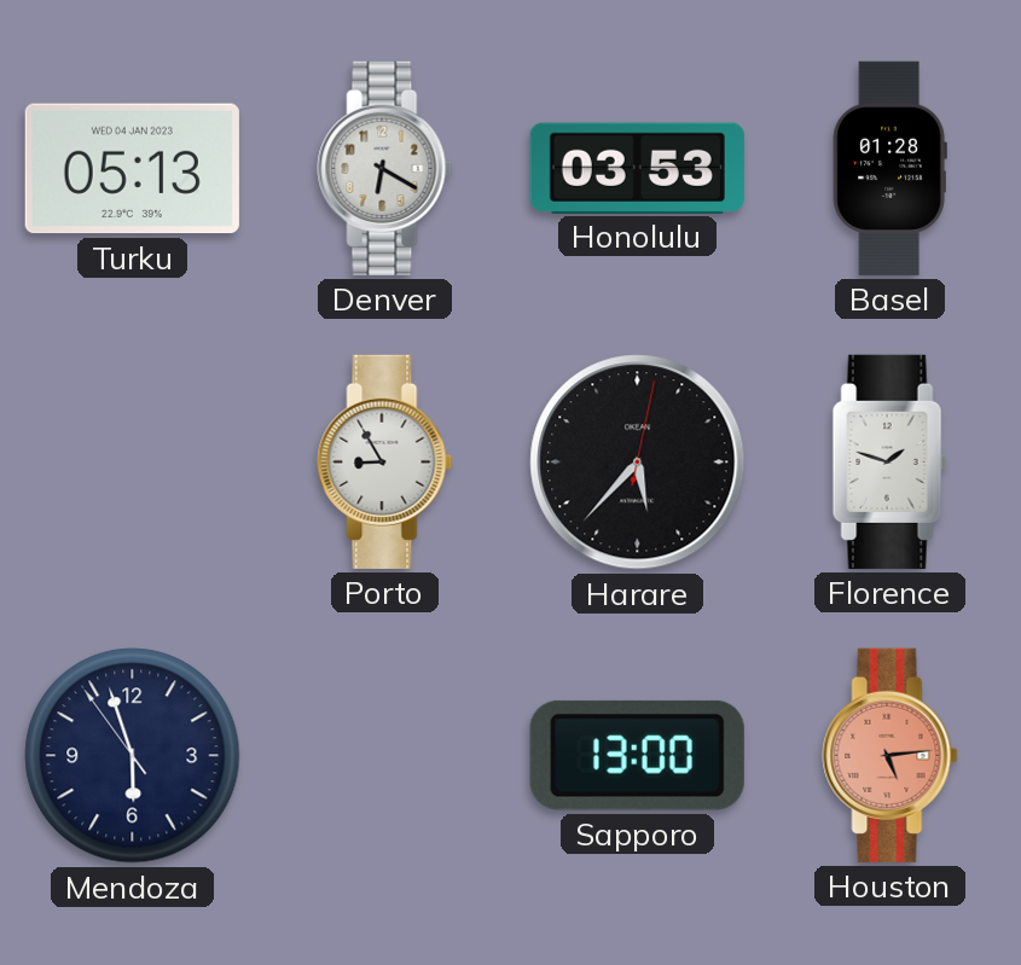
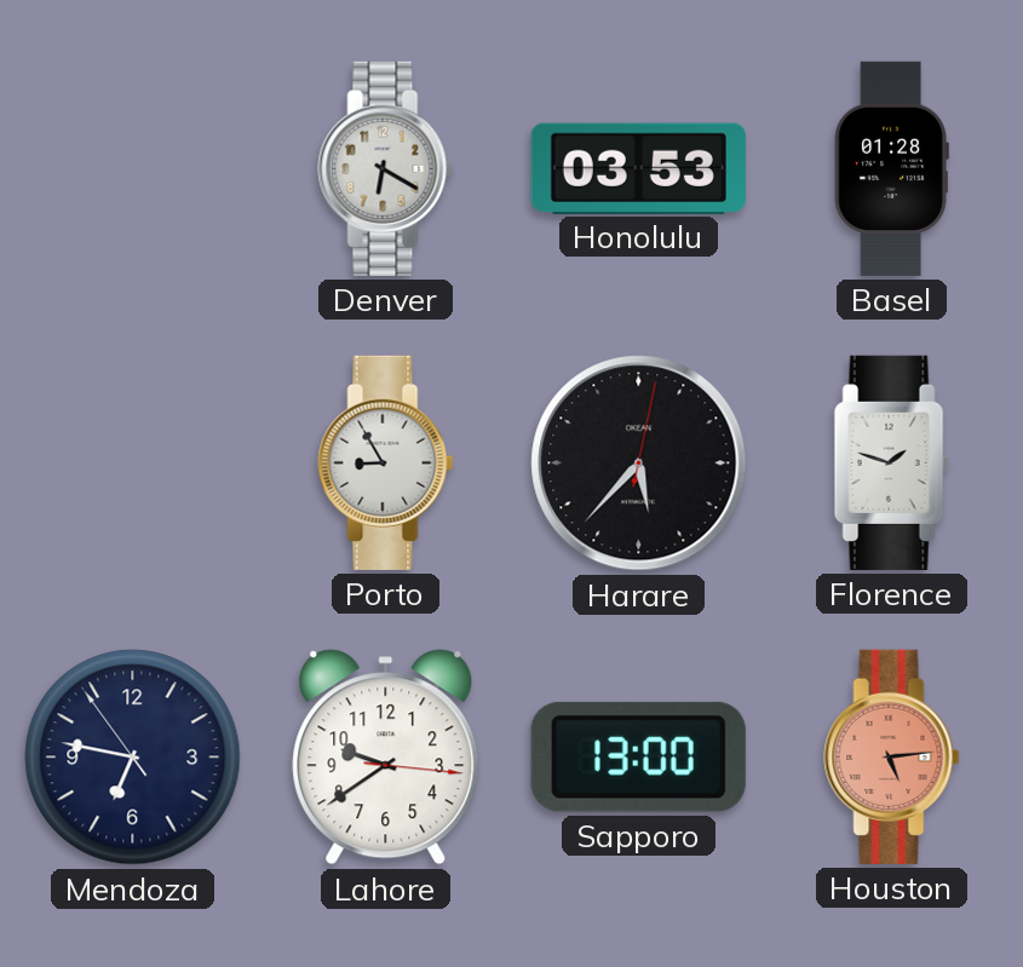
Turku: 05:13 -> none
Mendoza: 5:56 -> 6:46
Lahore: none -> 9:39
